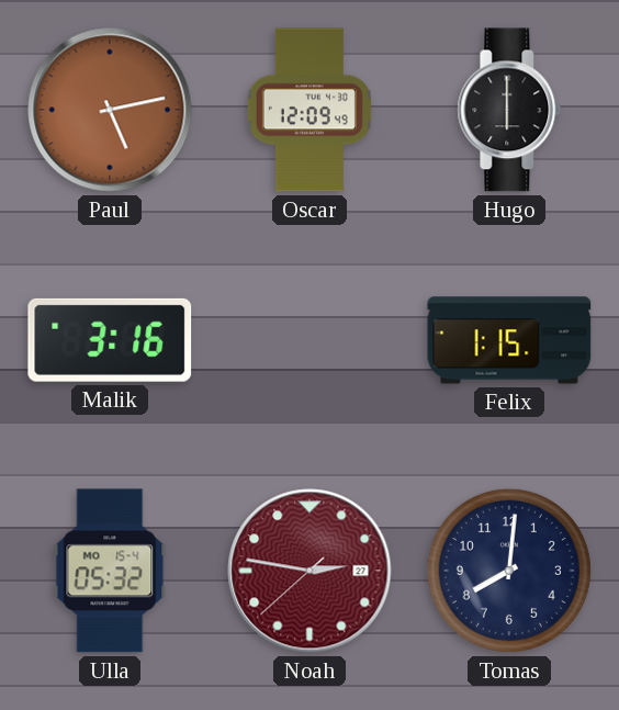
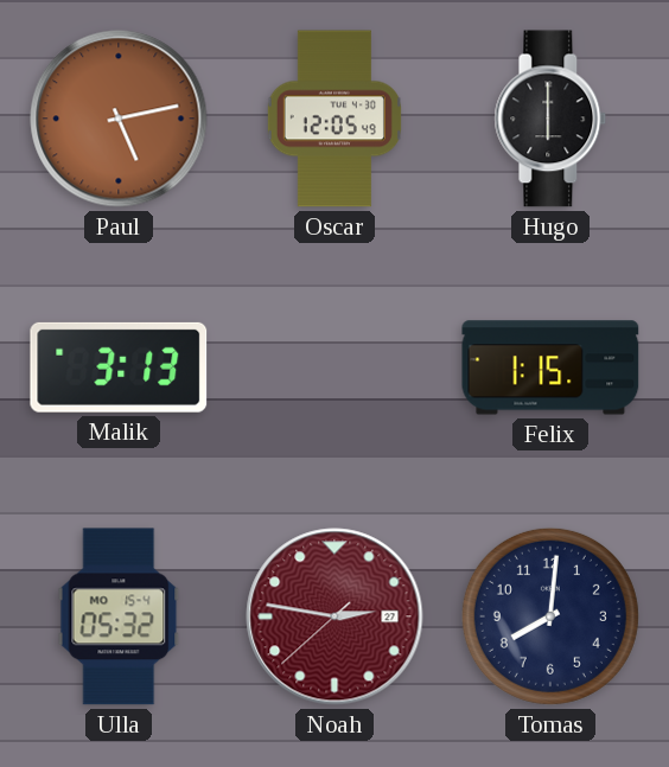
Oscar: 12:09 -> 12:05
Malik: 3:16 -> 3:13
